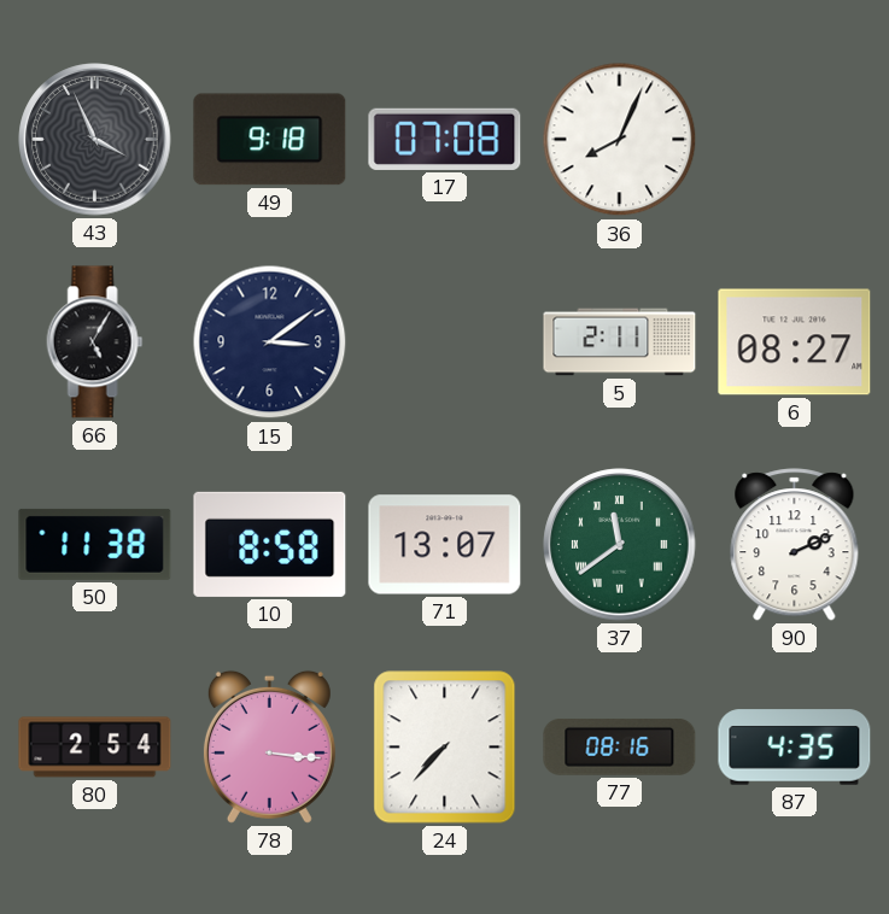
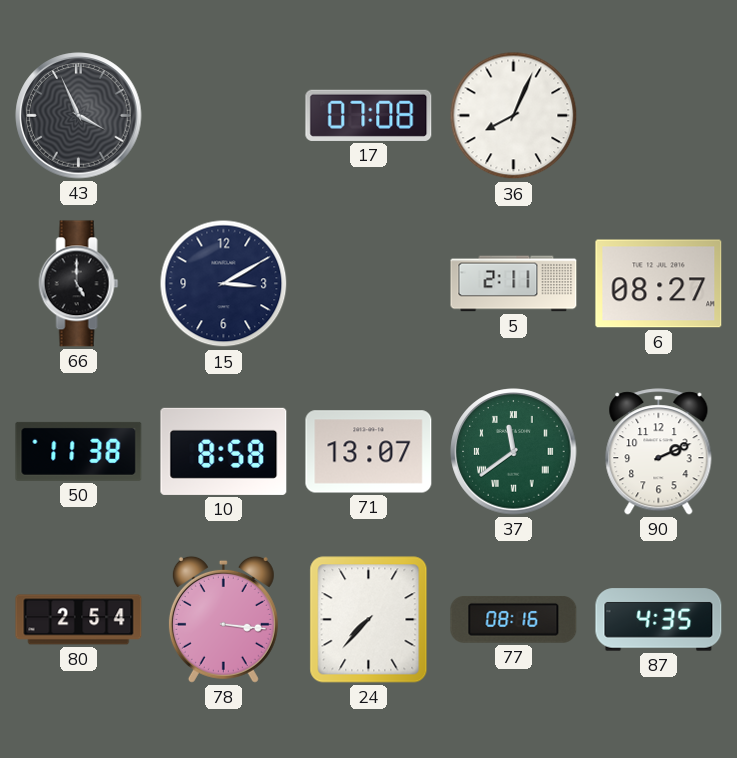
49: 9:18 -> none
66: 5:05 -> 5:00
15: 3:09 -> 3:10
